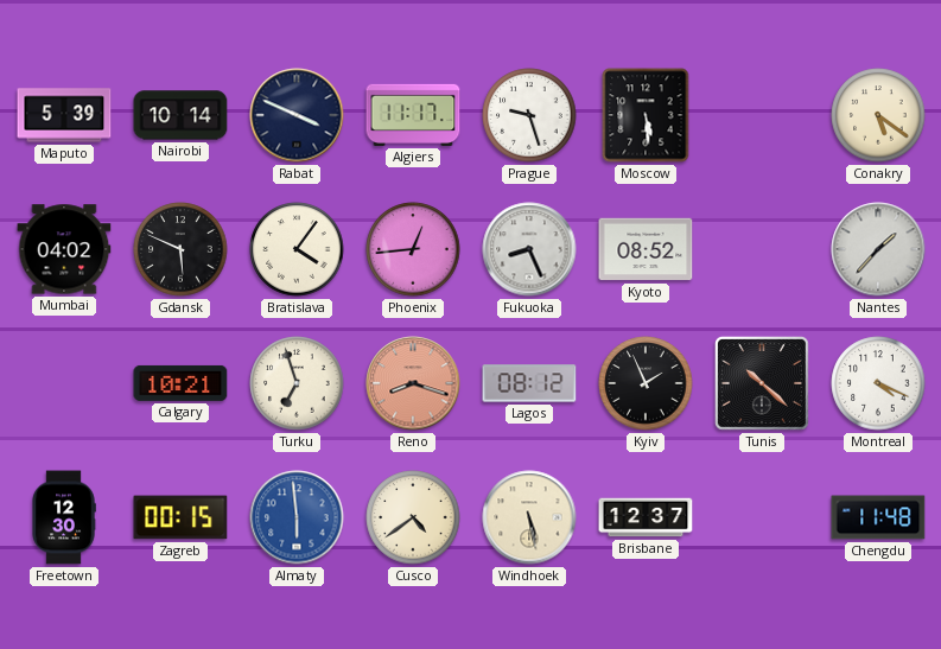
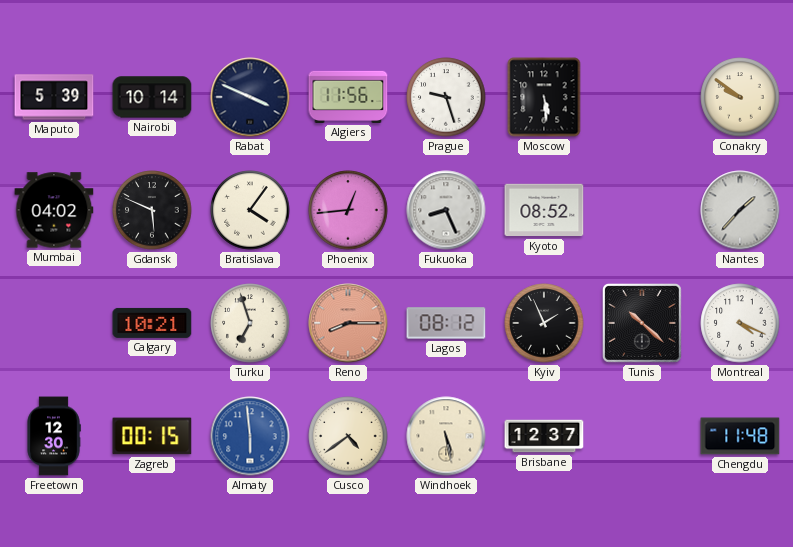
Algiers: 11:17 -> 11:56
Conakry: 5:21 -> 9:51
Reno: 8:18 -> 8:15
